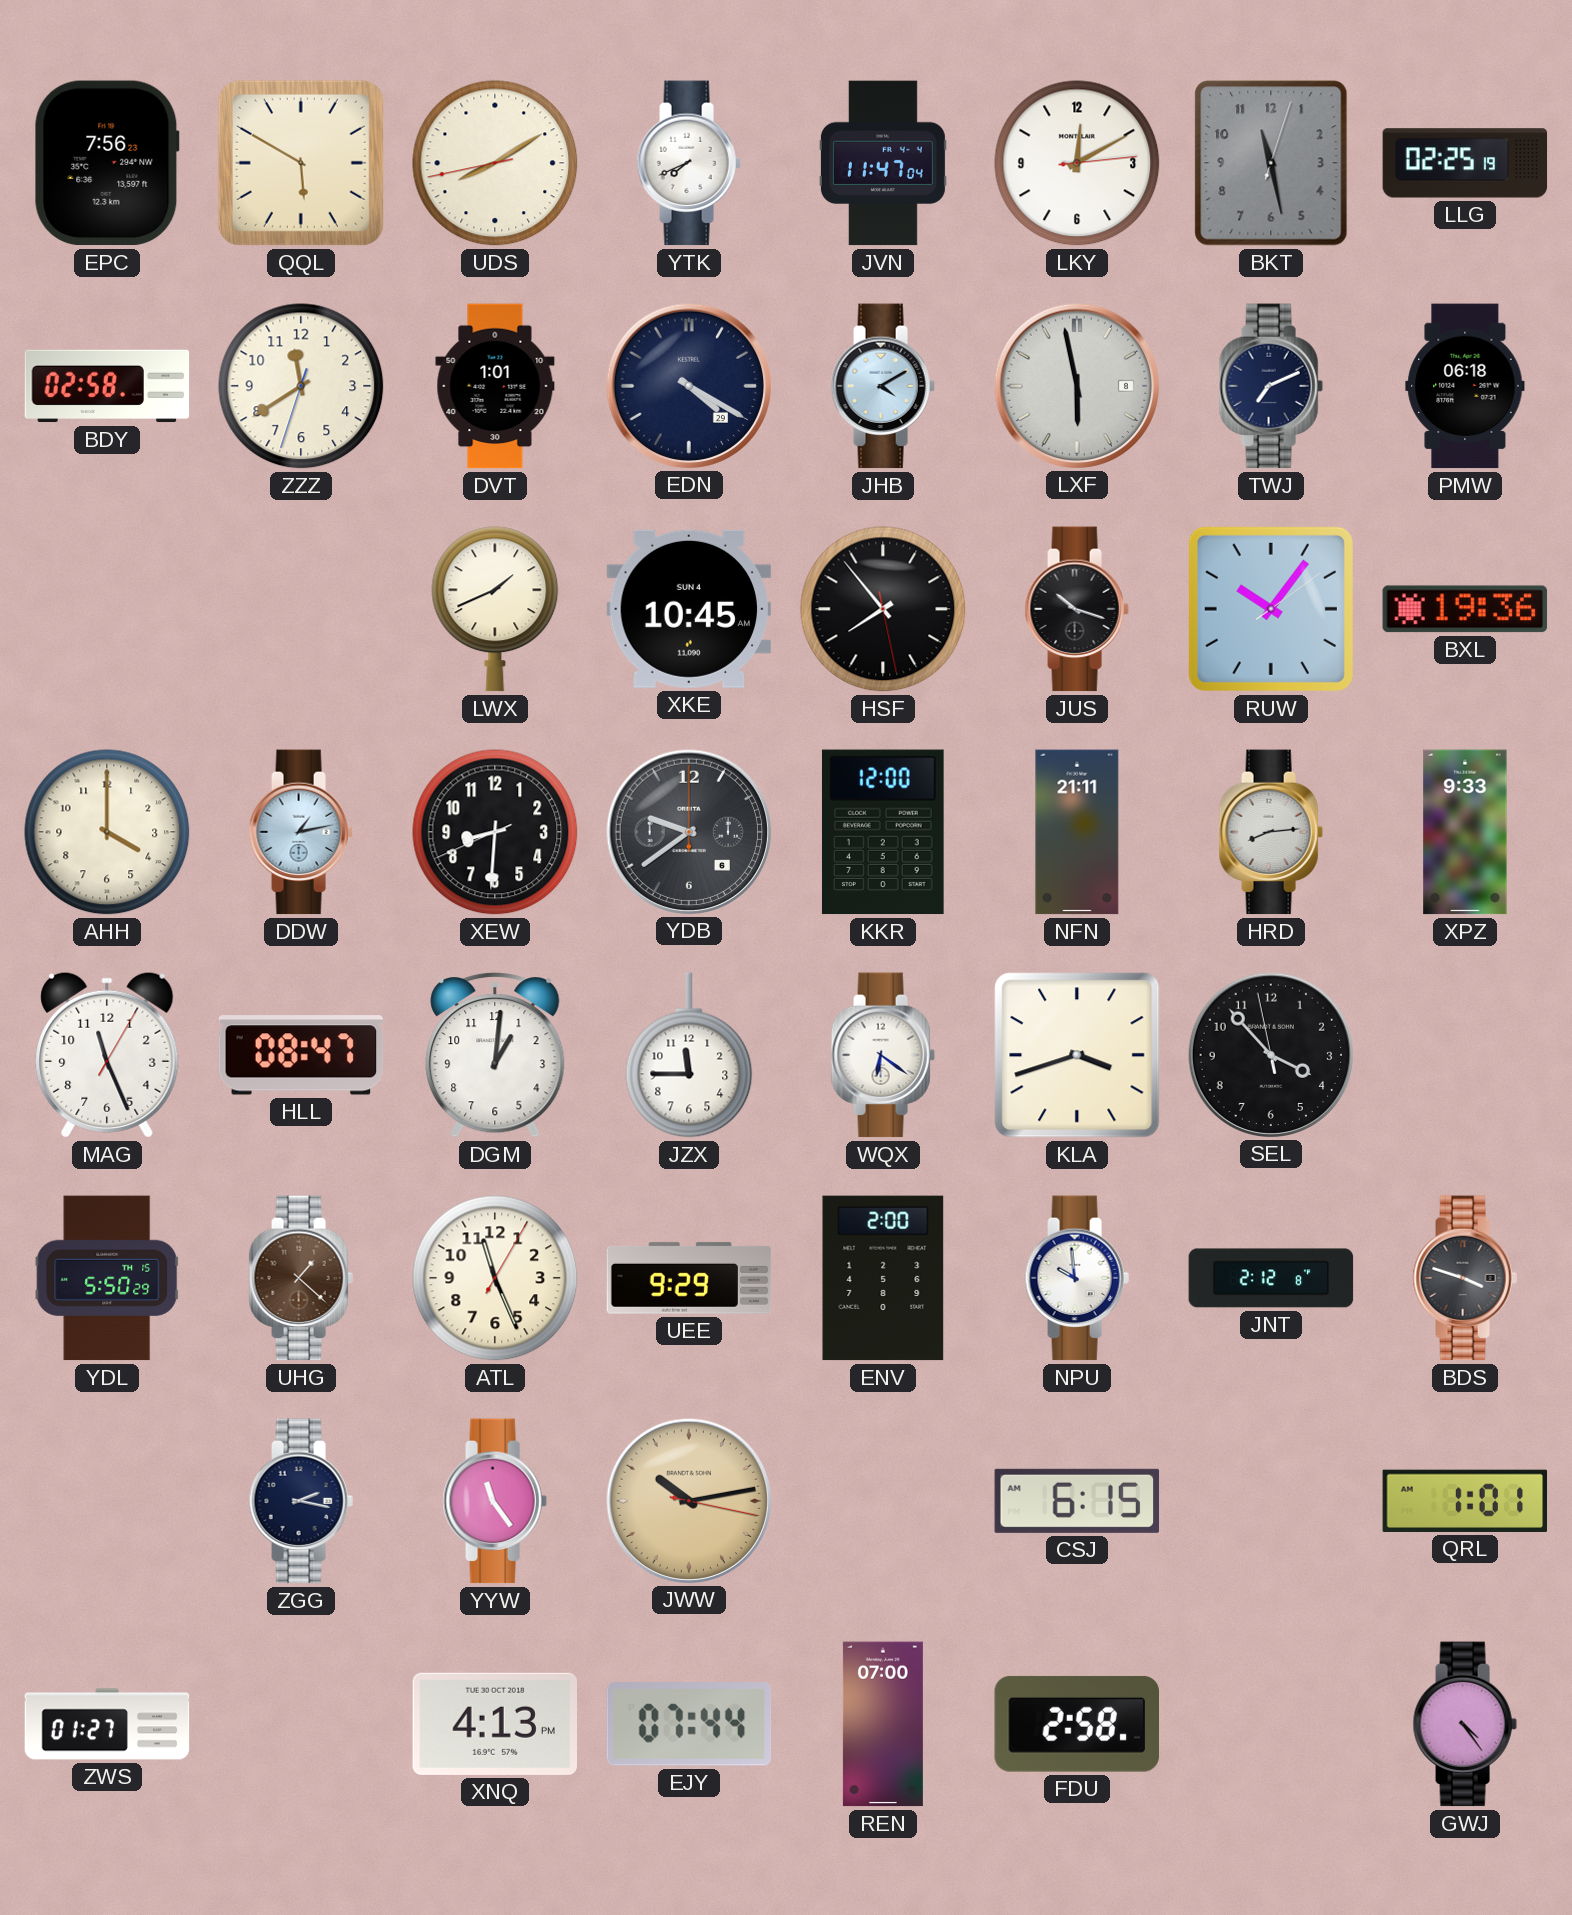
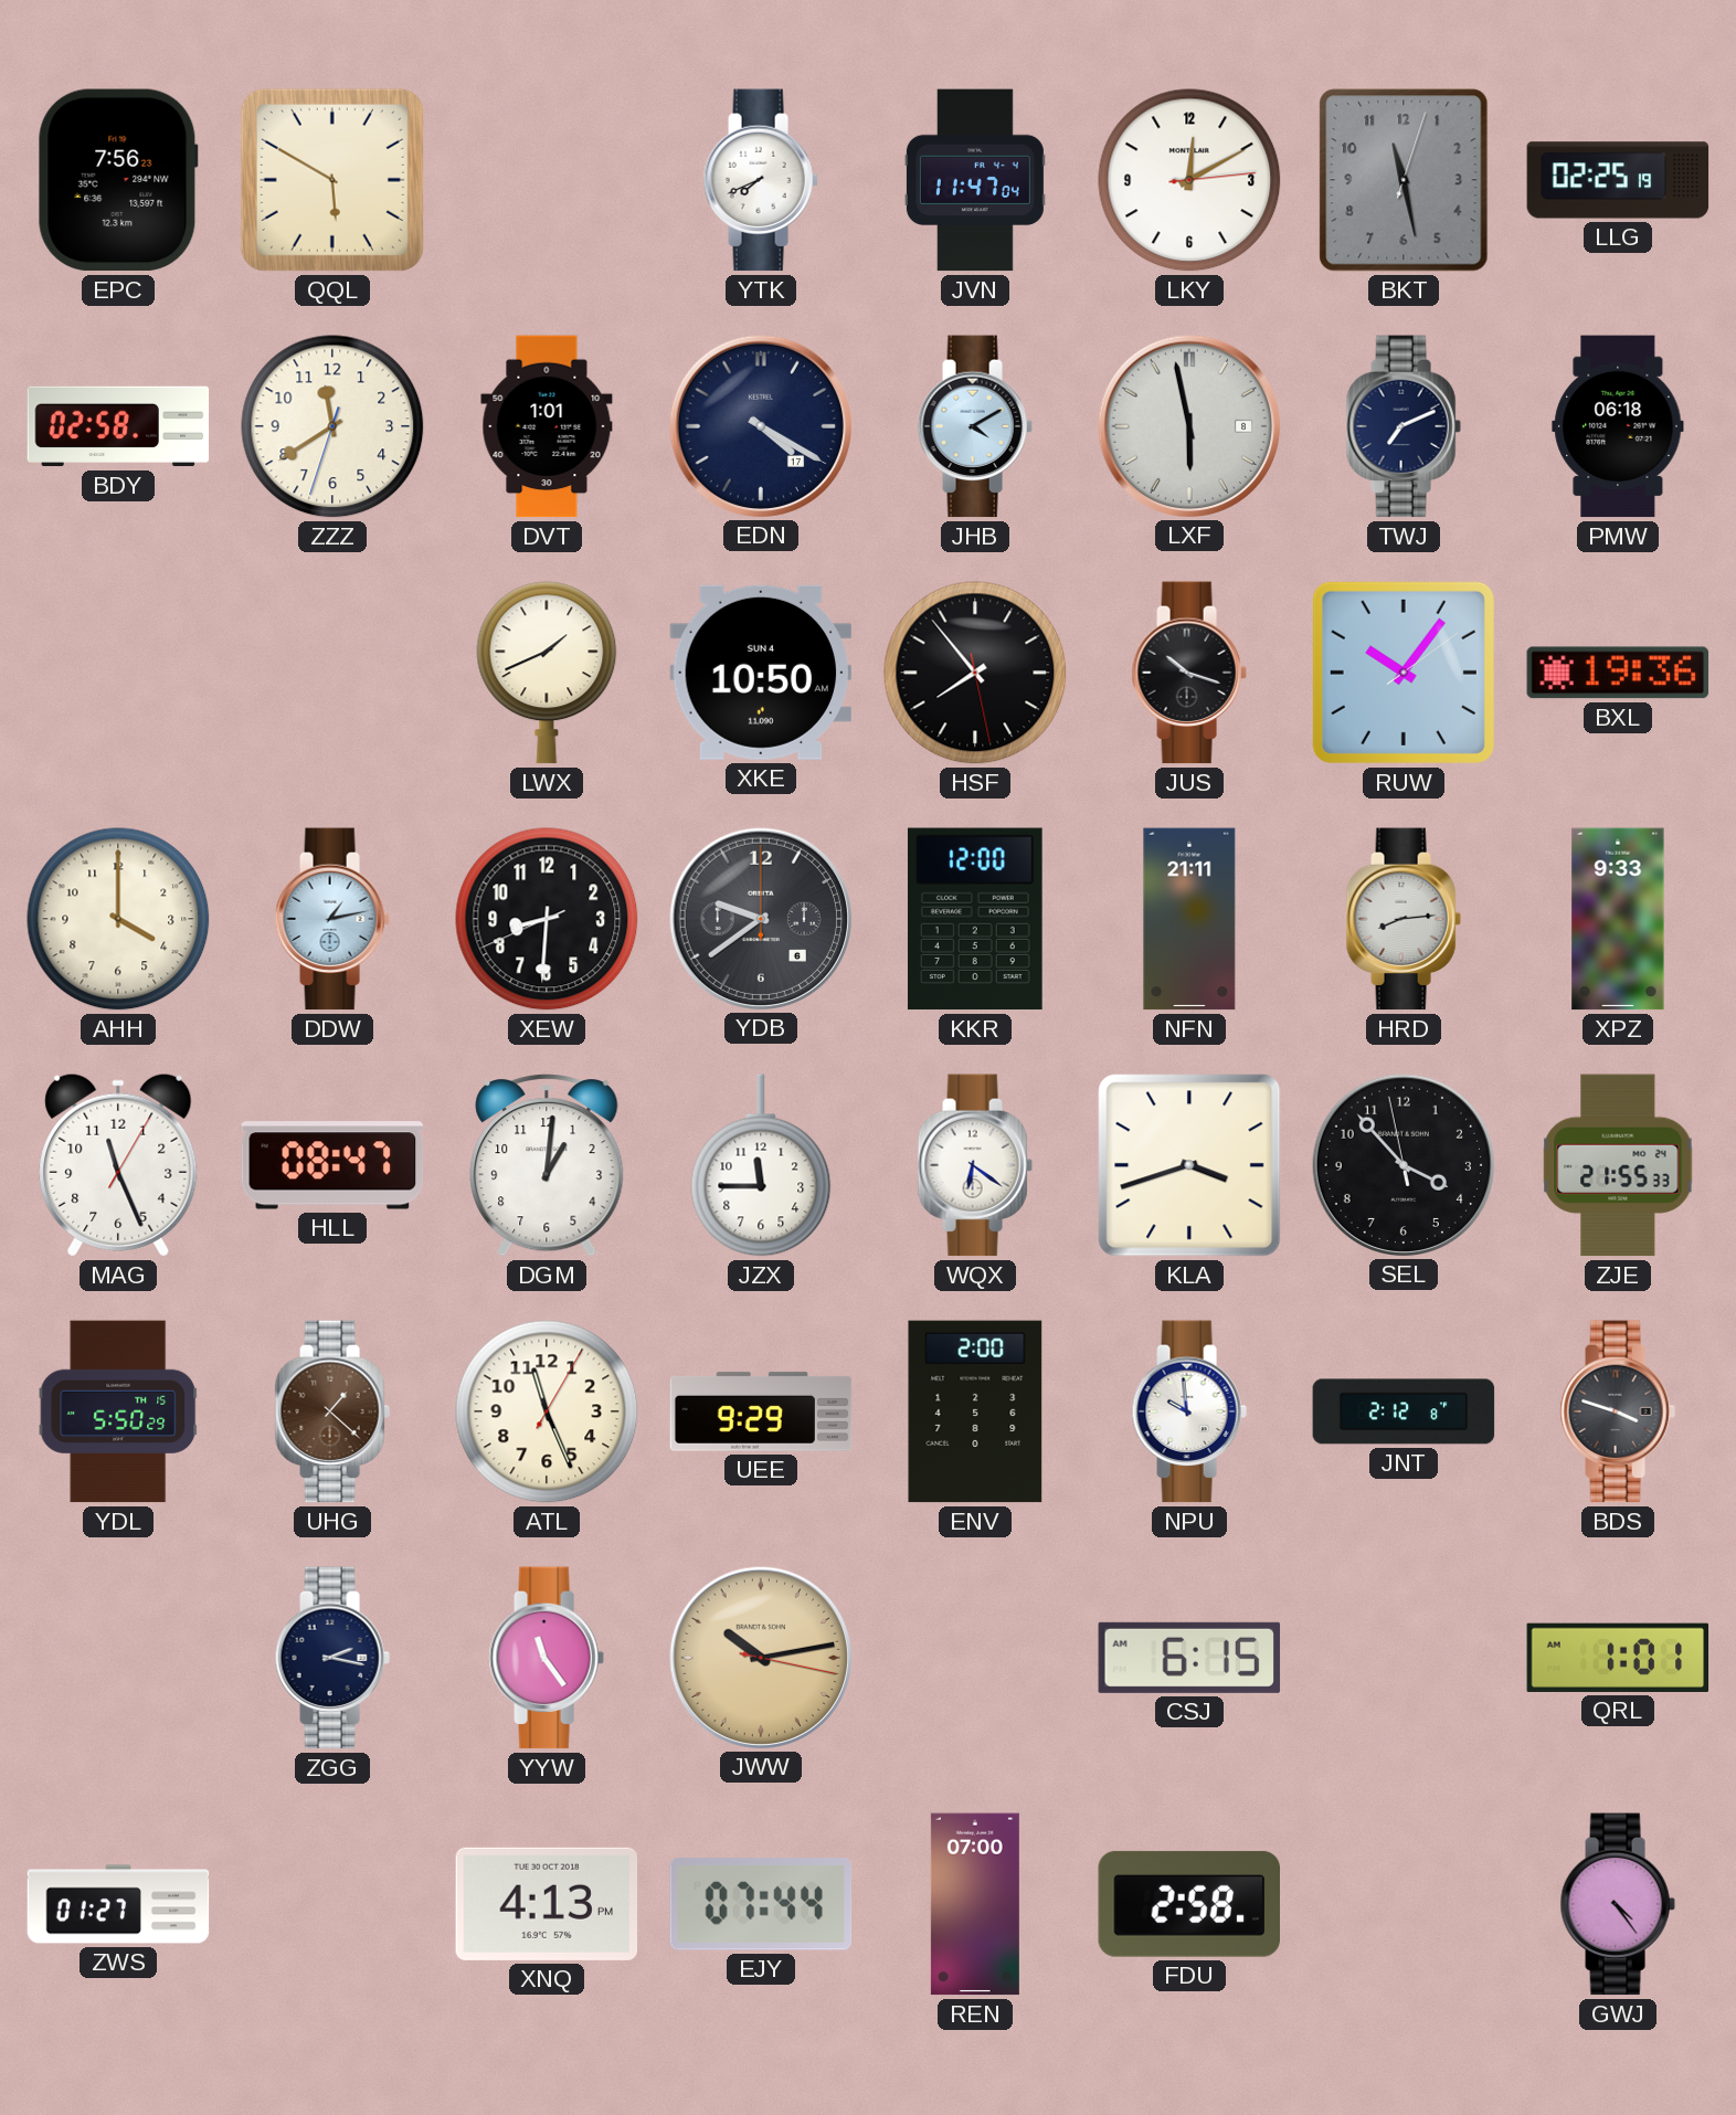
UDS: 8:09 -> none
EDN date: 29 -> 17
XKE: 10:45 -> 10:50
ZJE: none -> 21:55
